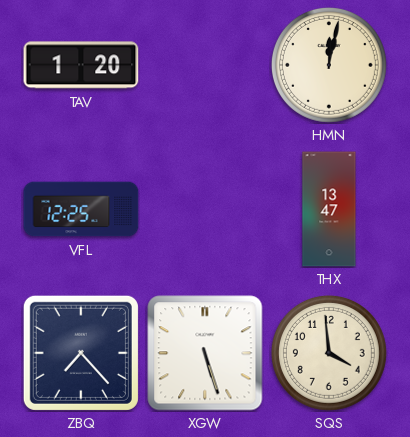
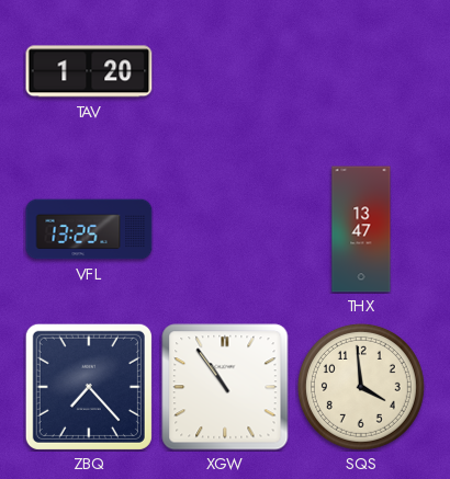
HMN: 12:02 -> none
VFL: 12:25 -> 13:25
XGW: 5:27 -> 10:54
